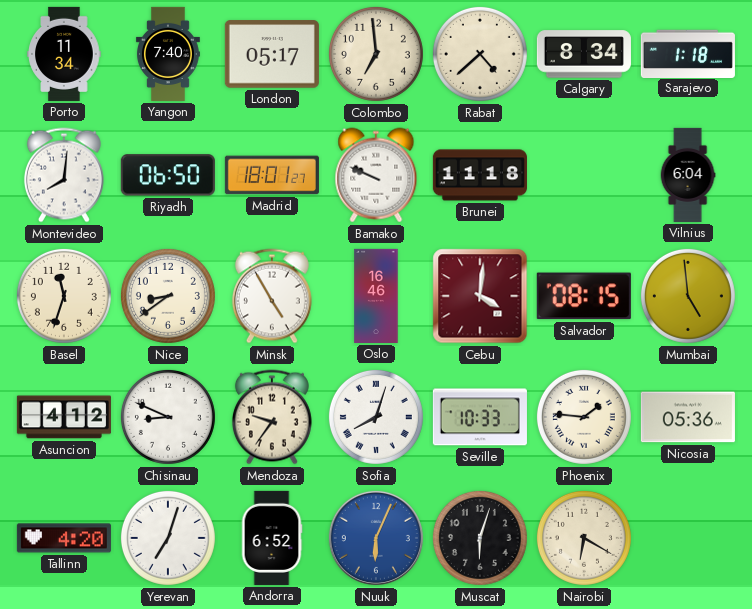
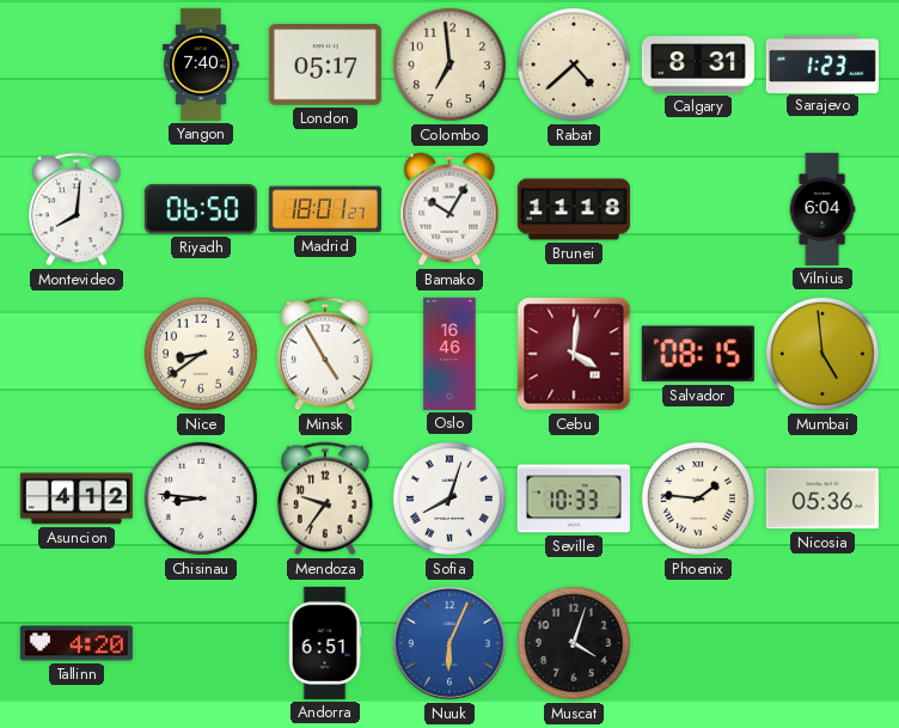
Porto: 11:34 -> none
Calgary: 8:34 -> 8:31
Sarajevo: 1:18 -> 1:23
Bamako: 9:49 -> 10:05
Basel: 11:33 -> none
Chisinau: 8:49 -> 8:46
Yerevan: 7:03 -> none
Andorra: 6:52 -> 6:51
Muscat: 6:03 -> 4:03
Nairobi: 6:20 -> none
